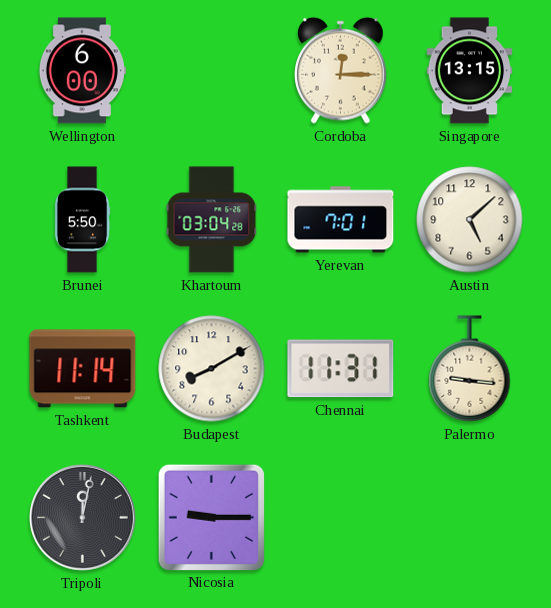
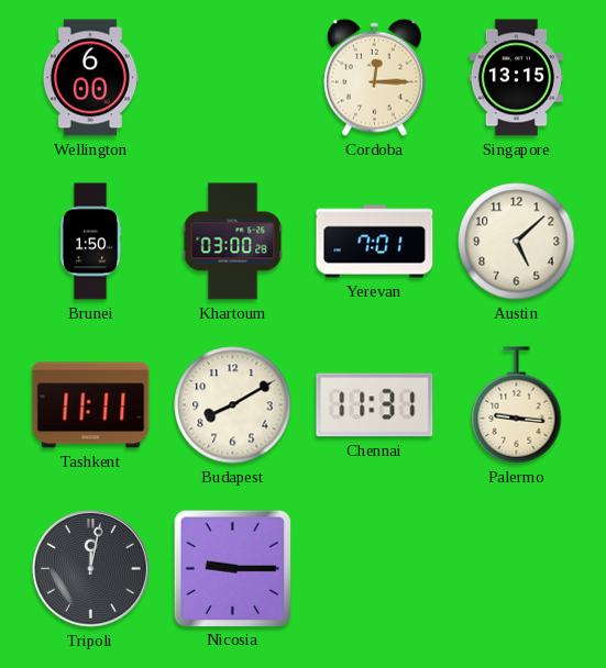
Brunei: 5:50 -> 1:50
Khartoum: 03:04 -> 03:00
Tashkent: 11:14 -> 11:11
